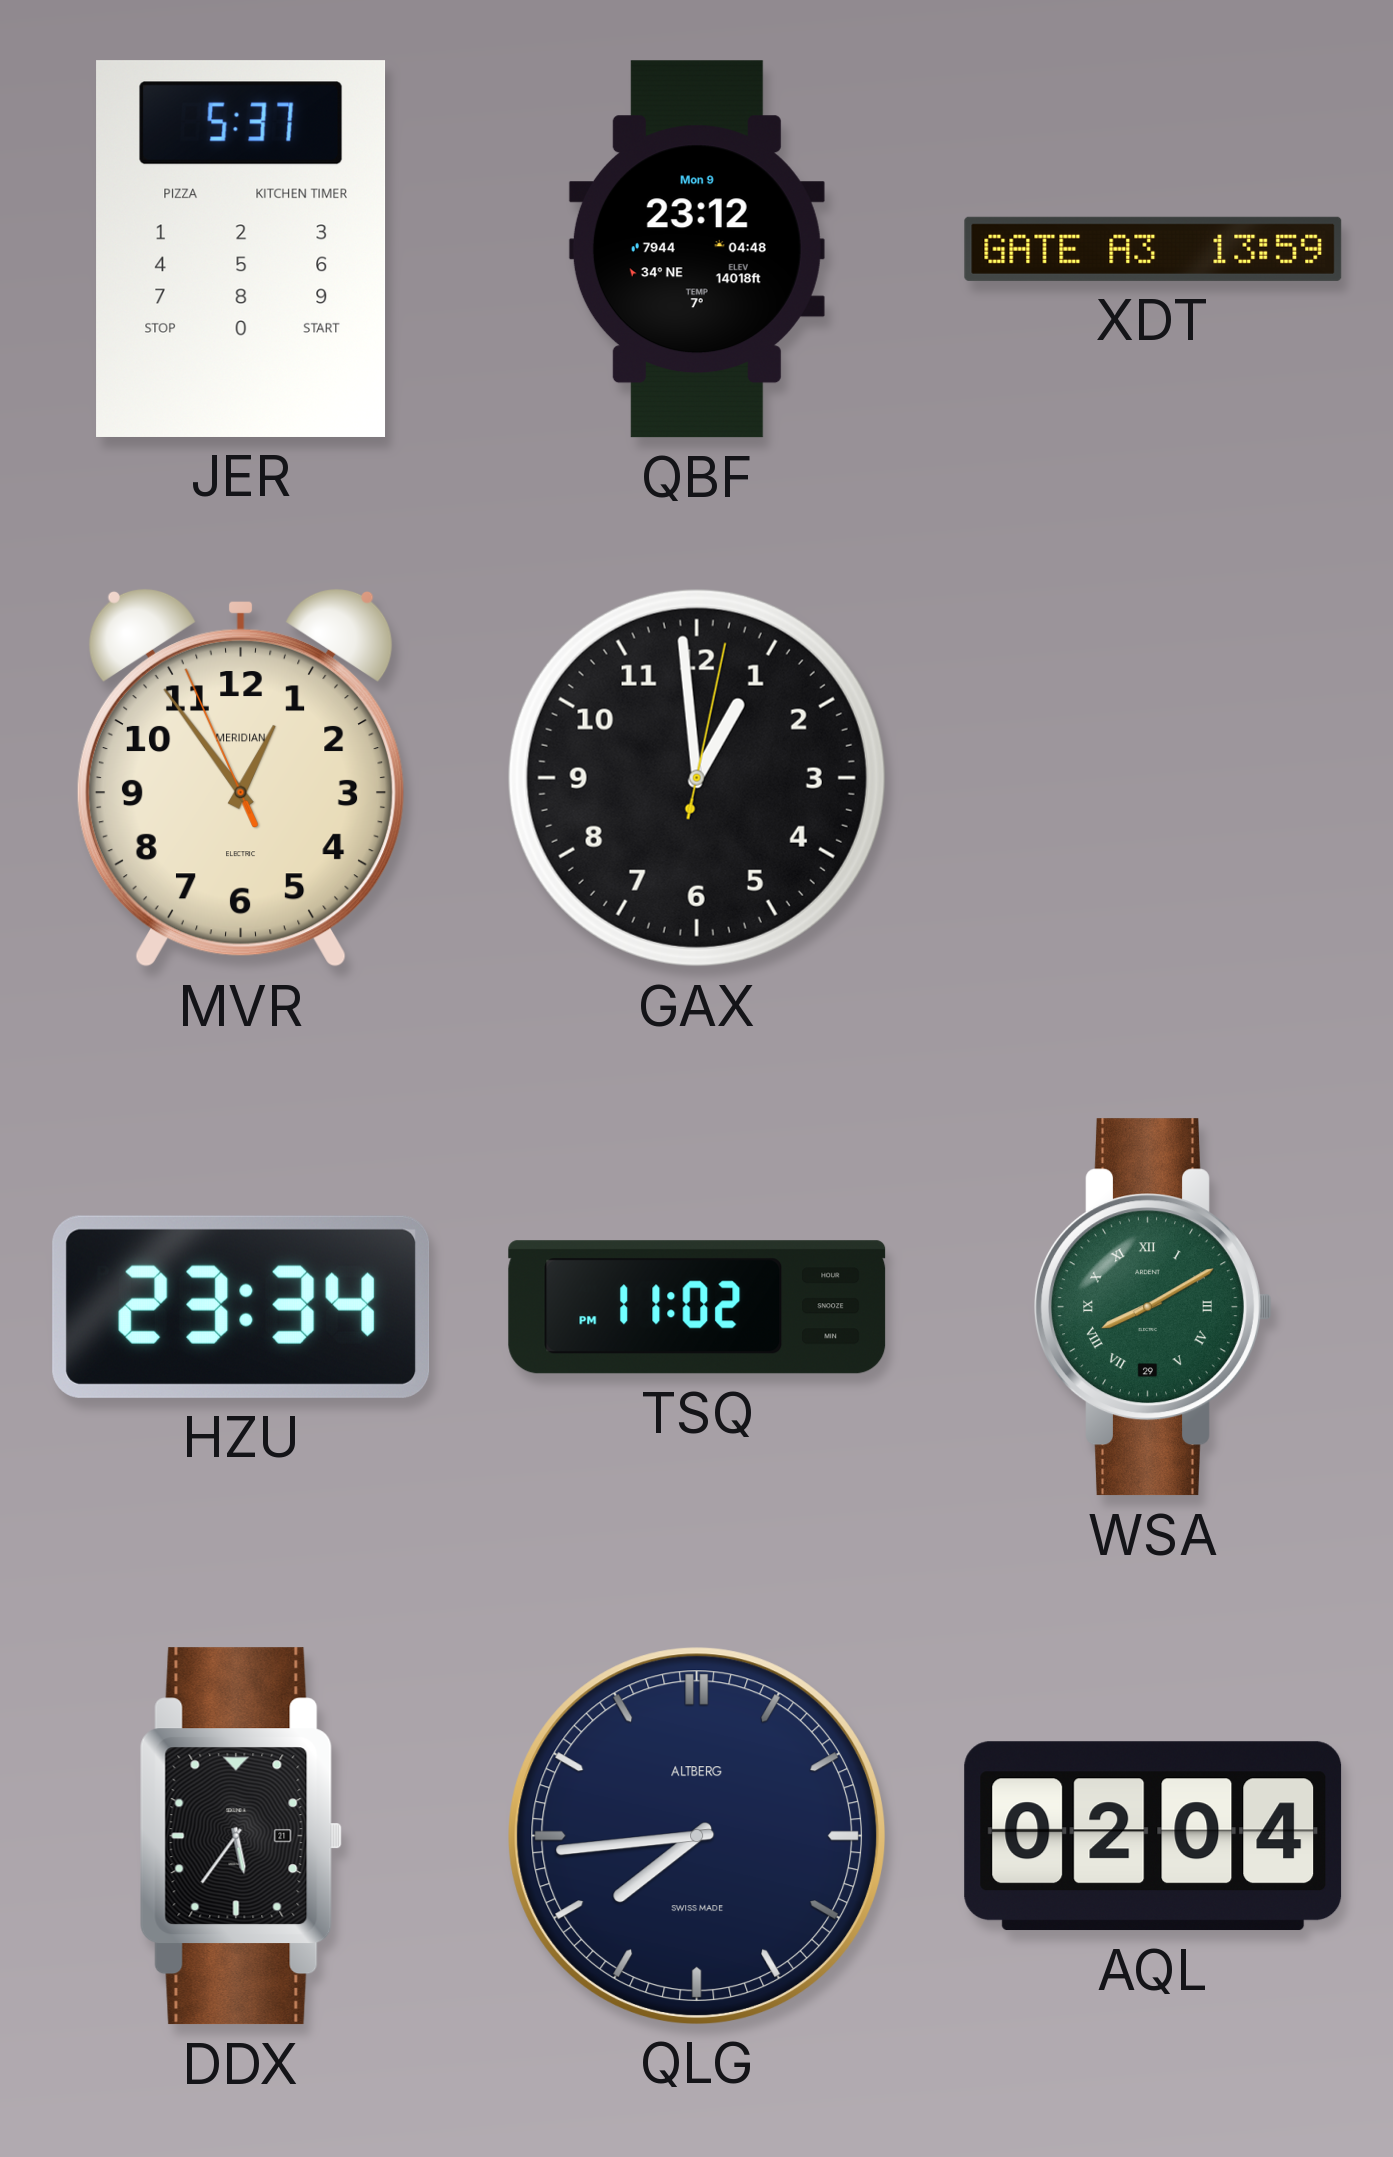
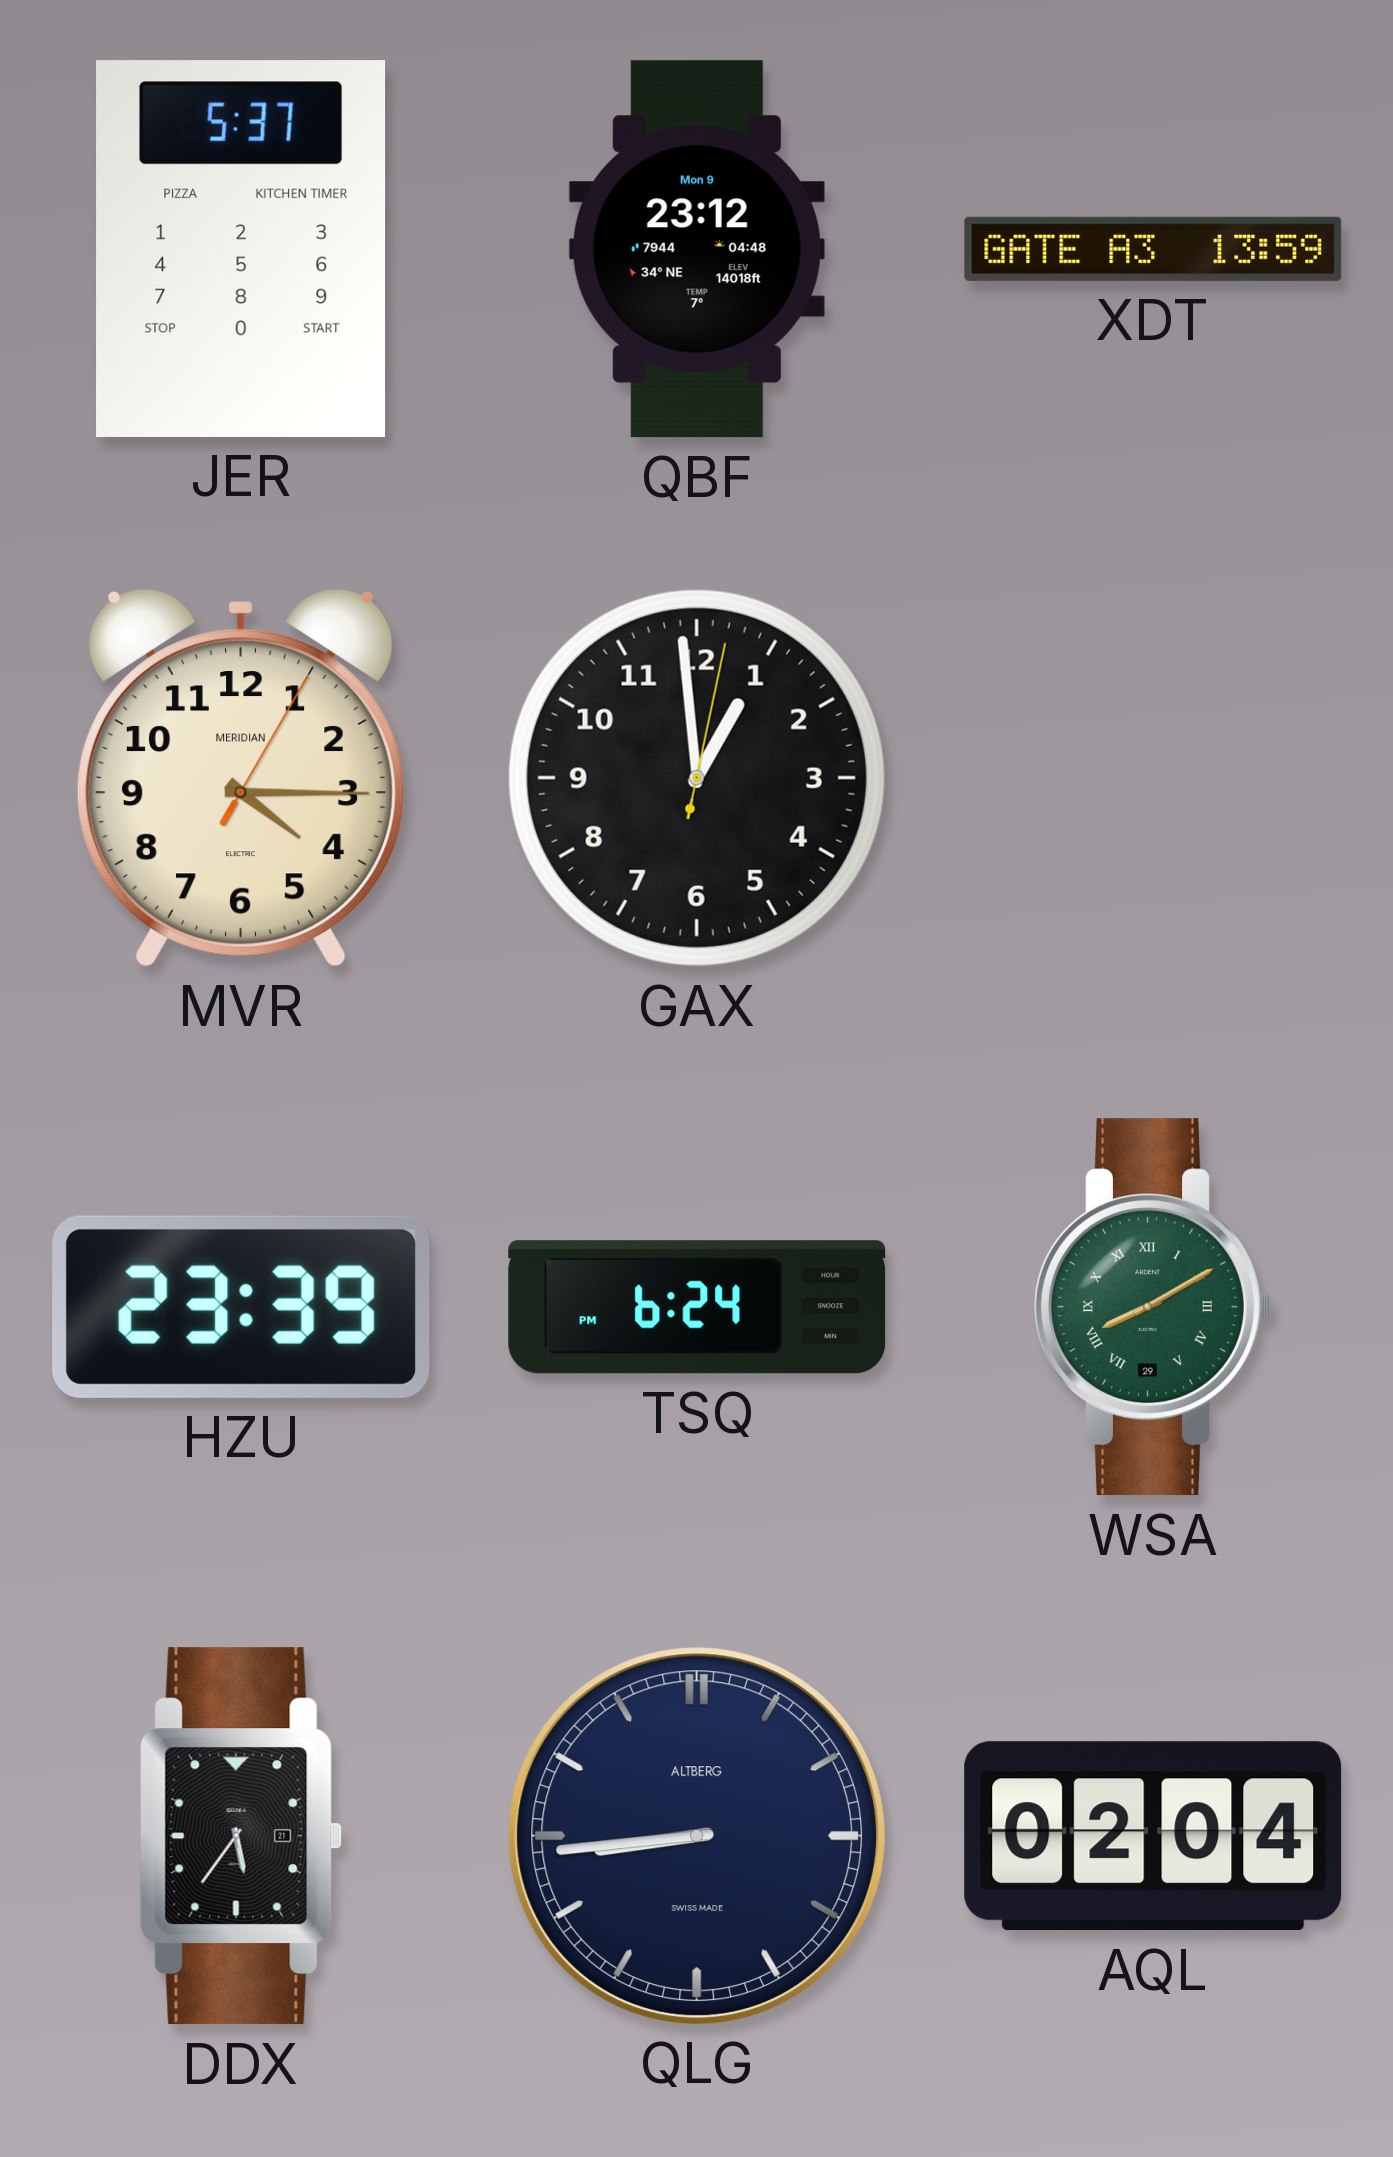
MVR: 12:53 -> 4:15
HZU: 23:34 -> 23:39
TSQ: 11:02 -> 6:24
QLG: 7:44 -> 8:44
